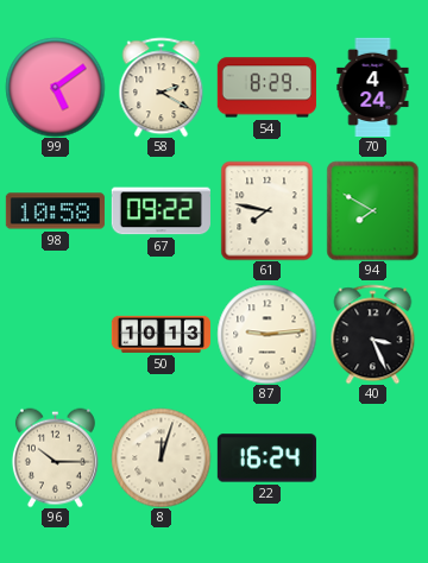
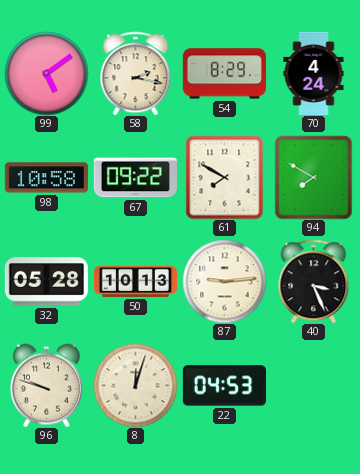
58: 2:20 -> 2:17
61: 7:47 -> 7:50
32: none -> 05:28
96: 10:15 -> 9:48
22: 16:24 -> 04:53
